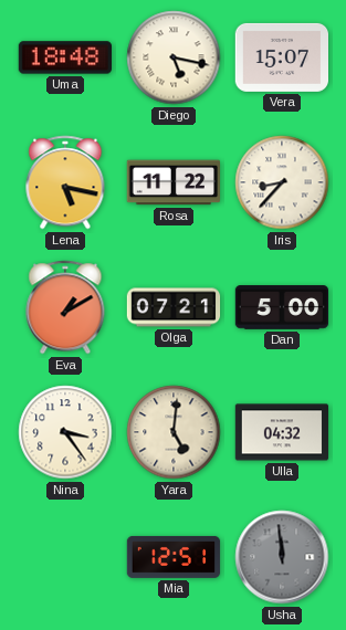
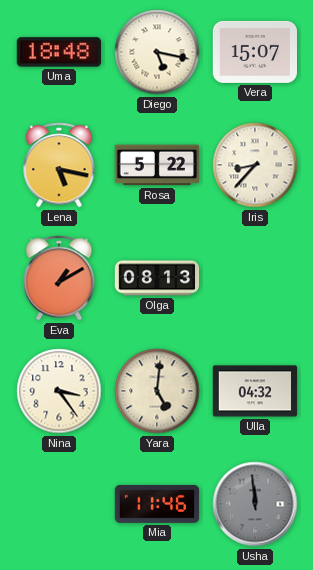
Rosa: 11:22 -> 5:22
Olga: 07:21 -> 08:13
Dan: 5:00 -> none
Mia: 12:51 -> 11:46
